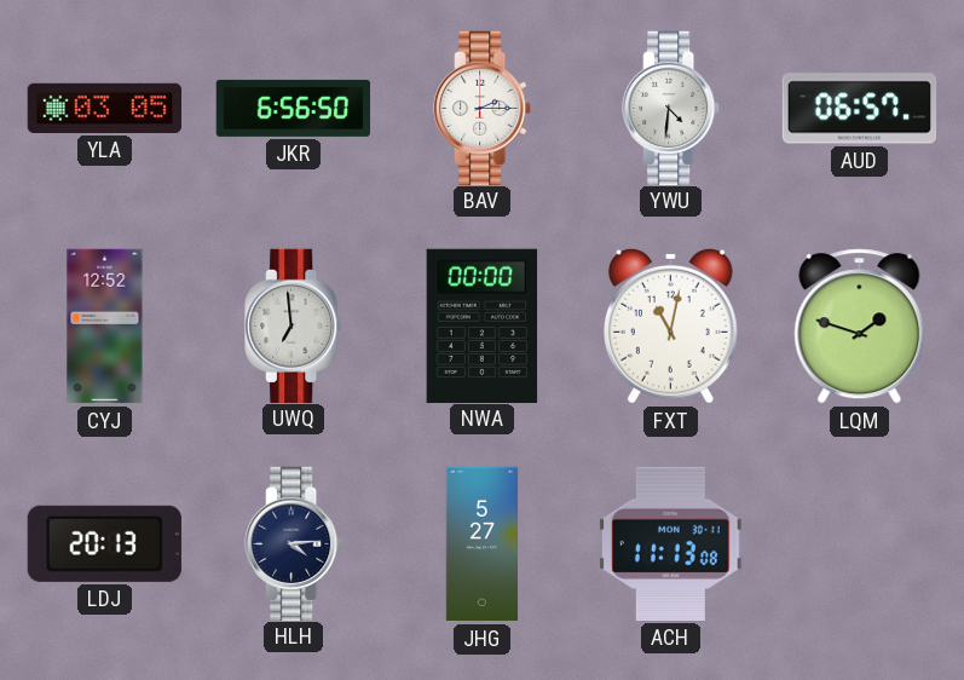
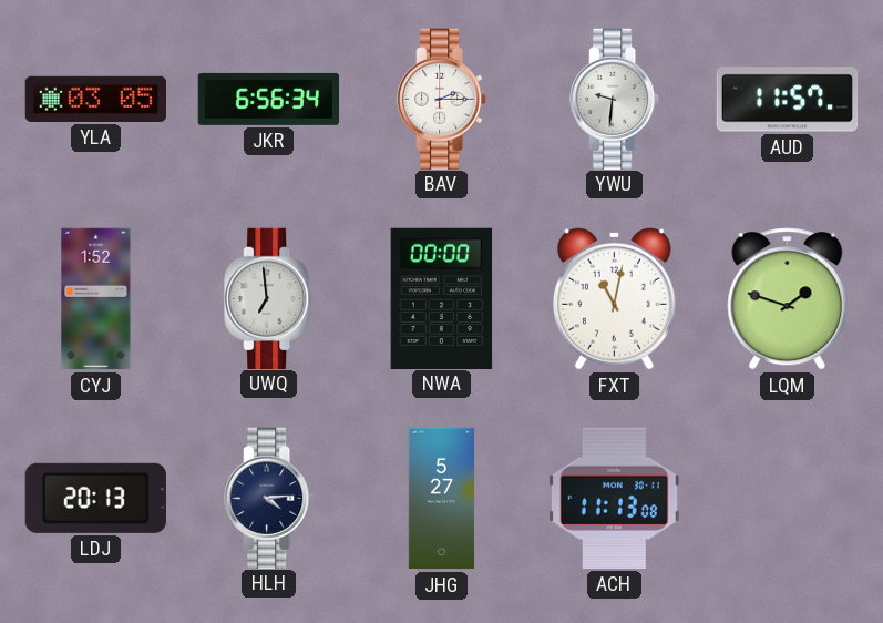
JKR: 6:56:50 -> 6:56:34
YWU: 4:31 -> 9:31
AUD: 06:57 -> 11:57
CYJ: 12:52 -> 1:52
